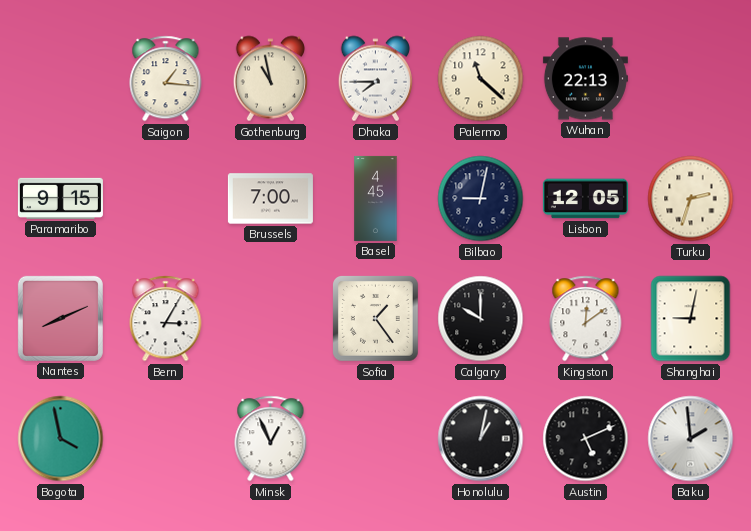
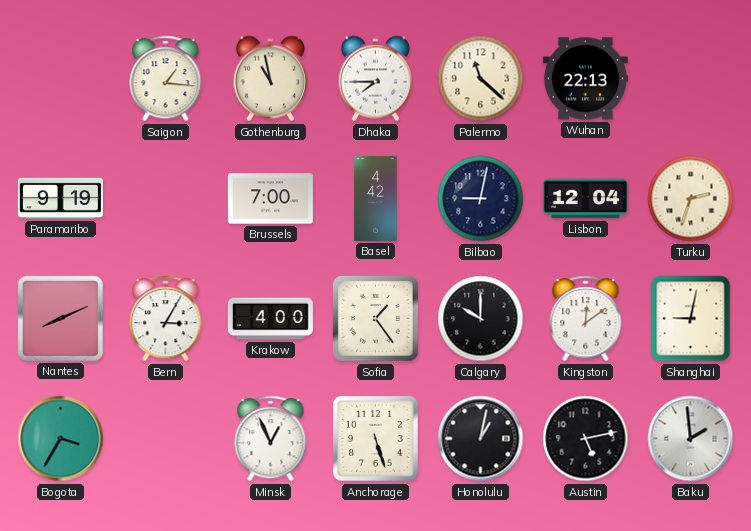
Paramaribo: 9:15 -> 9:19
Basel: 4:45 -> 4:42
Lisbon: 12:05 -> 12:04
Krakow: none -> 4:00
Bogota: 3:58 -> 3:35
Anchorage: none -> 5:27
Austin: 5:11 -> 5:13
